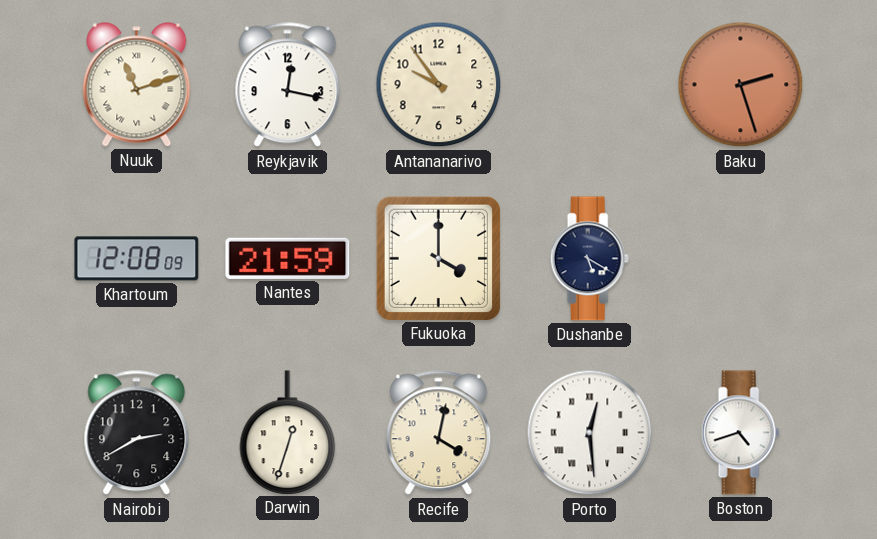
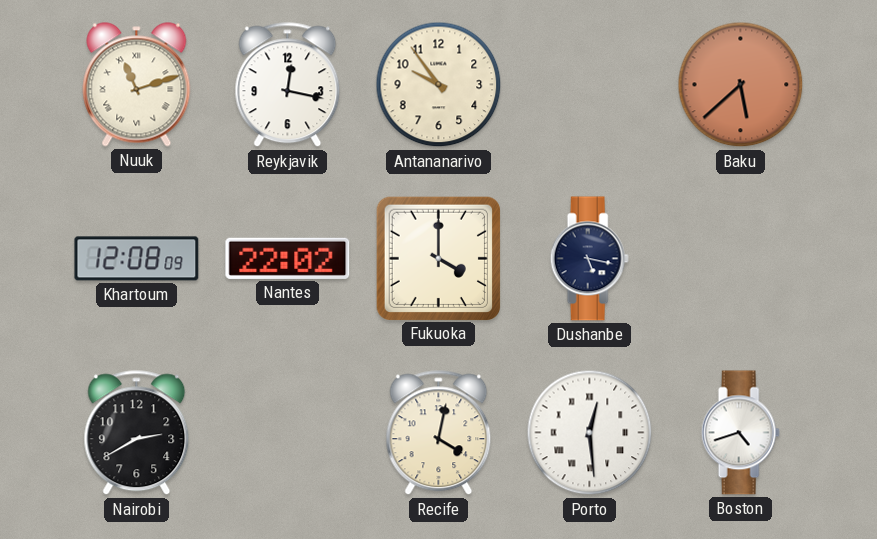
Baku: 2:27 -> 5:38
Nantes: 21:59 -> 22:02
Dushanbe: 5:20 -> 5:17
Darwin: 12:33 -> none
